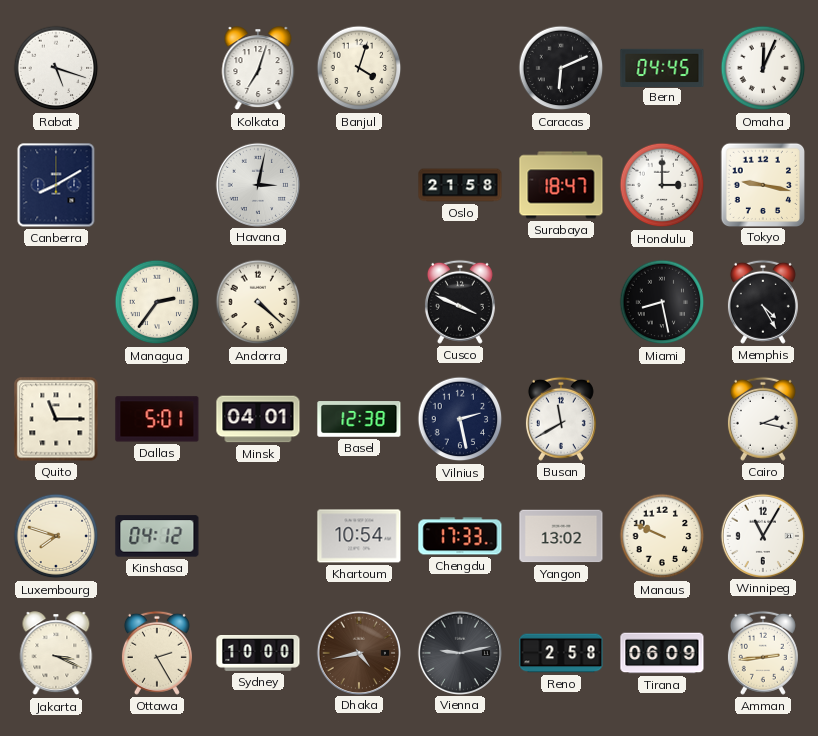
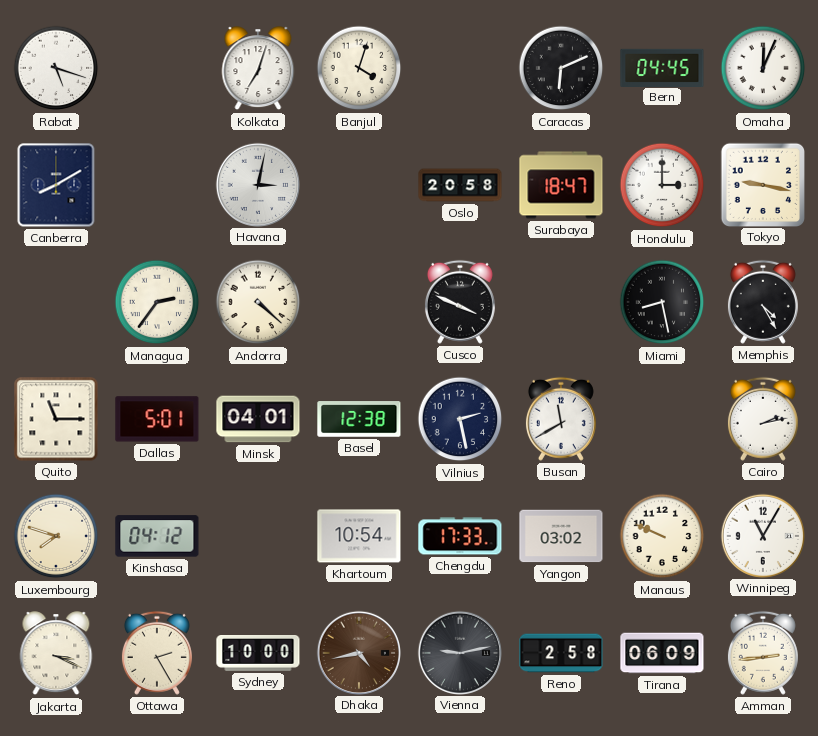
Oslo: 21:58 -> 20:58
Cairo: 2:17 -> 2:13
Yangon: 13:02 -> 03:02
